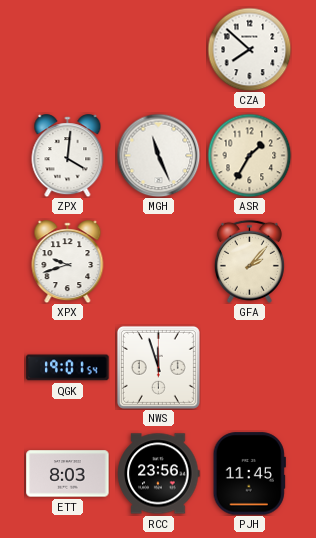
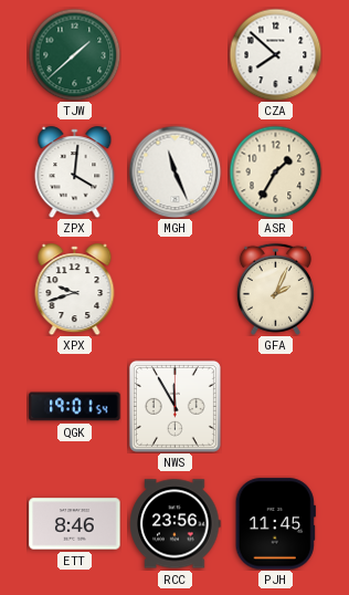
TJW: none -> 1:38
GFA: 2:07 -> 2:04
NWS: 11:57 -> 11:55
ETT: 8:03 -> 8:46
